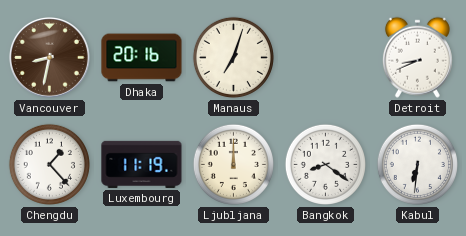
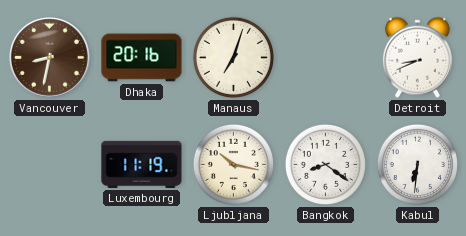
Chengdu: 1:23 -> none
Ljubljana: 12:00 -> 10:17
